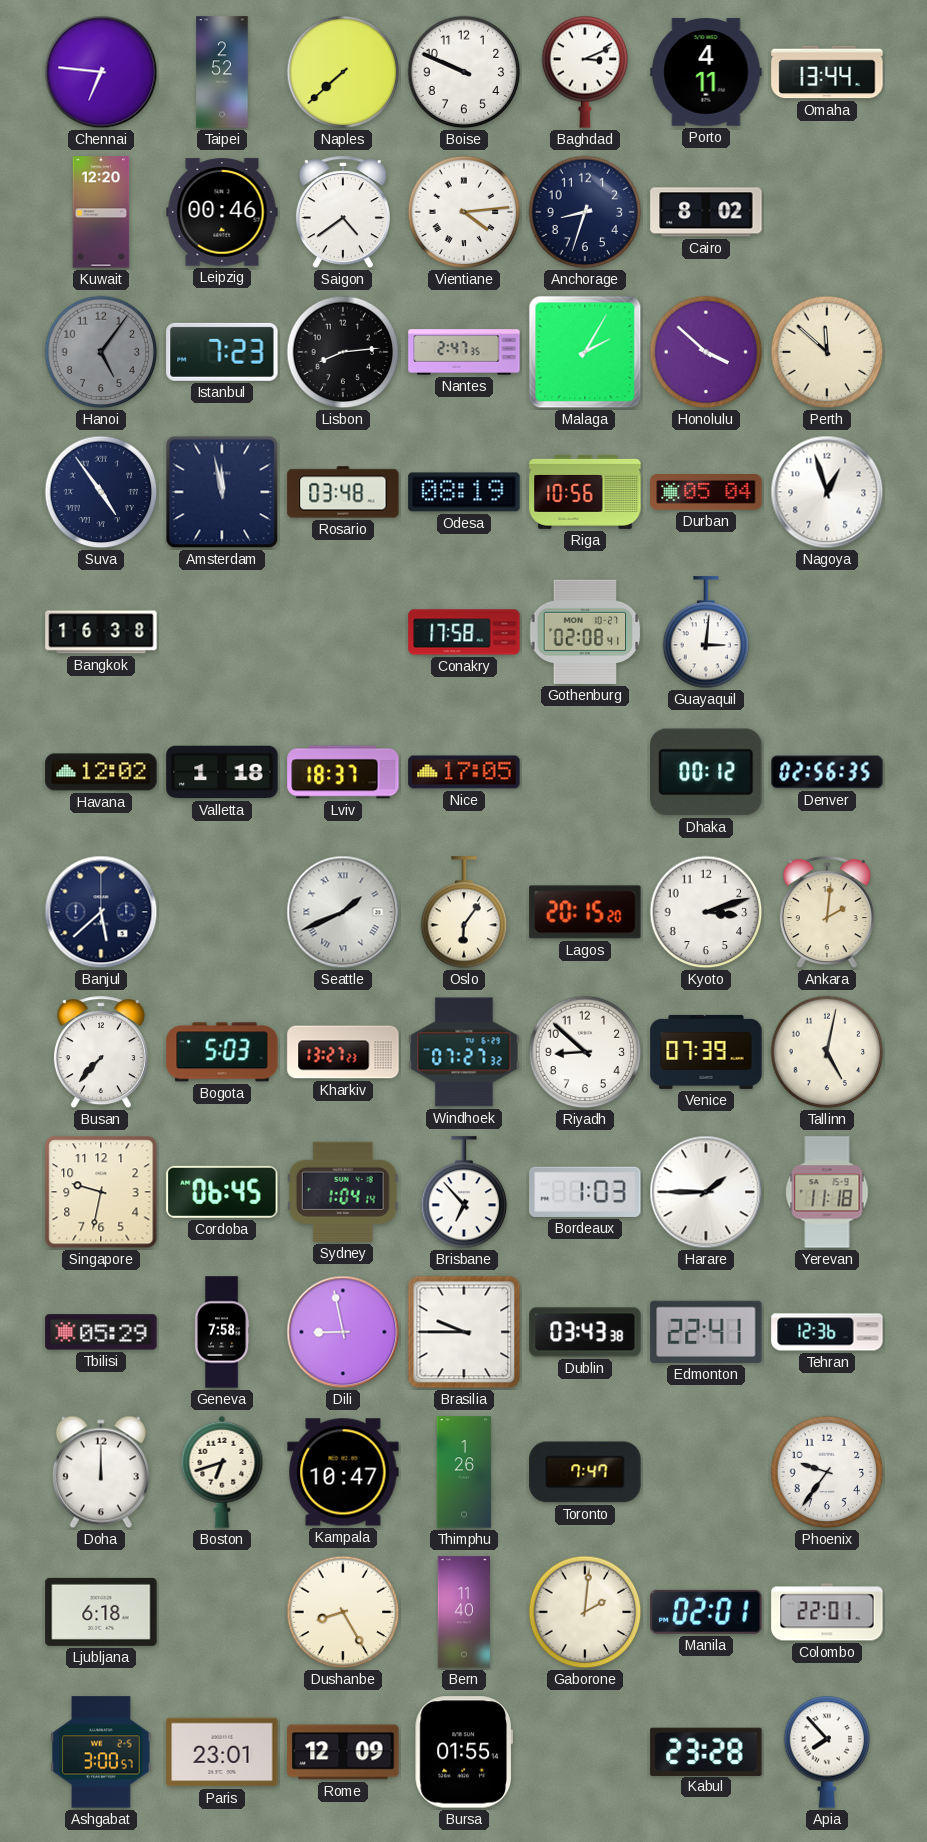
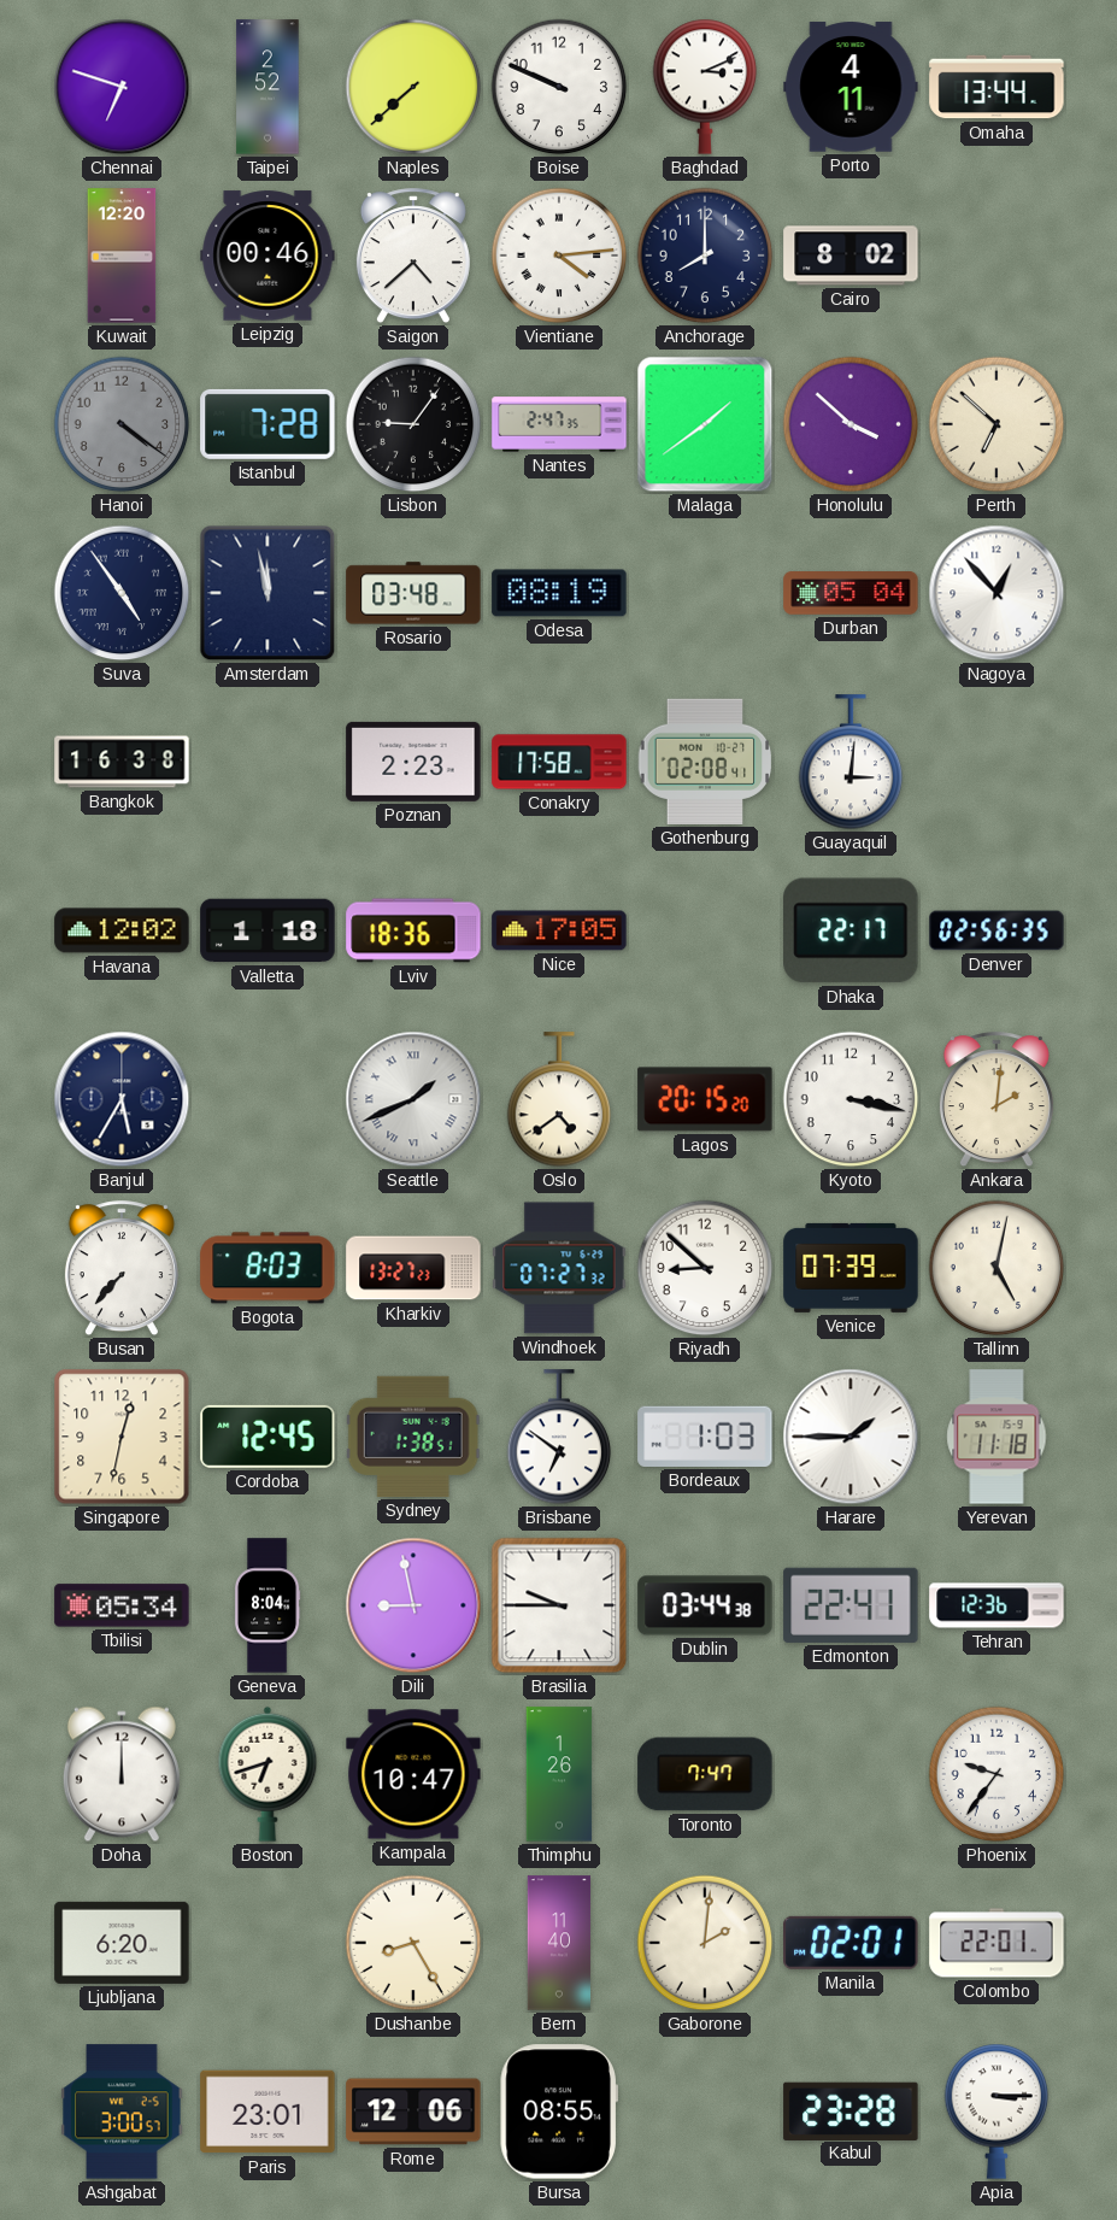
Chennai: 6:46 -> 6:48
Saigon: 4:39 -> 4:38
Anchorage: 8:33 -> 8:00
Hanoi: 5:06 -> 4:21
Istanbul: 7:23 -> 7:28
Lisbon: 8:14 -> 9:06
Malaga: 2:05 -> 1:39
Perth: 11:52 -> 6:52
Riga: 10:56 -> none
Nagoya: 12:57 -> 12:53
Poznan: none -> 2:23
Lviv: 18:37 -> 18:36
Dhaka: 00:12 -> 22:17
Banjul: 5:38 -> 5:35
Oslo: 6:06 -> 4:39
Kyoto: 3:12 -> 3:17
Bogota: 5:03 -> 8:03
Singapore: 9:32 -> 12:32
Cordoba: 06:45 -> 12:45
Sydney: 1:04 -> 1:38
Brisbane: 6:53 -> 6:51
Tbilisi: 05:29 -> 05:34
Geneva: 7:58 -> 8:04
Dublin: 03:43 -> 03:44
Ljubljana: 6:18 -> 6:20
Rome: 12:09 -> 12:06
Bursa: 01:55 -> 08:55
Apia: 7:53 -> 3:15
